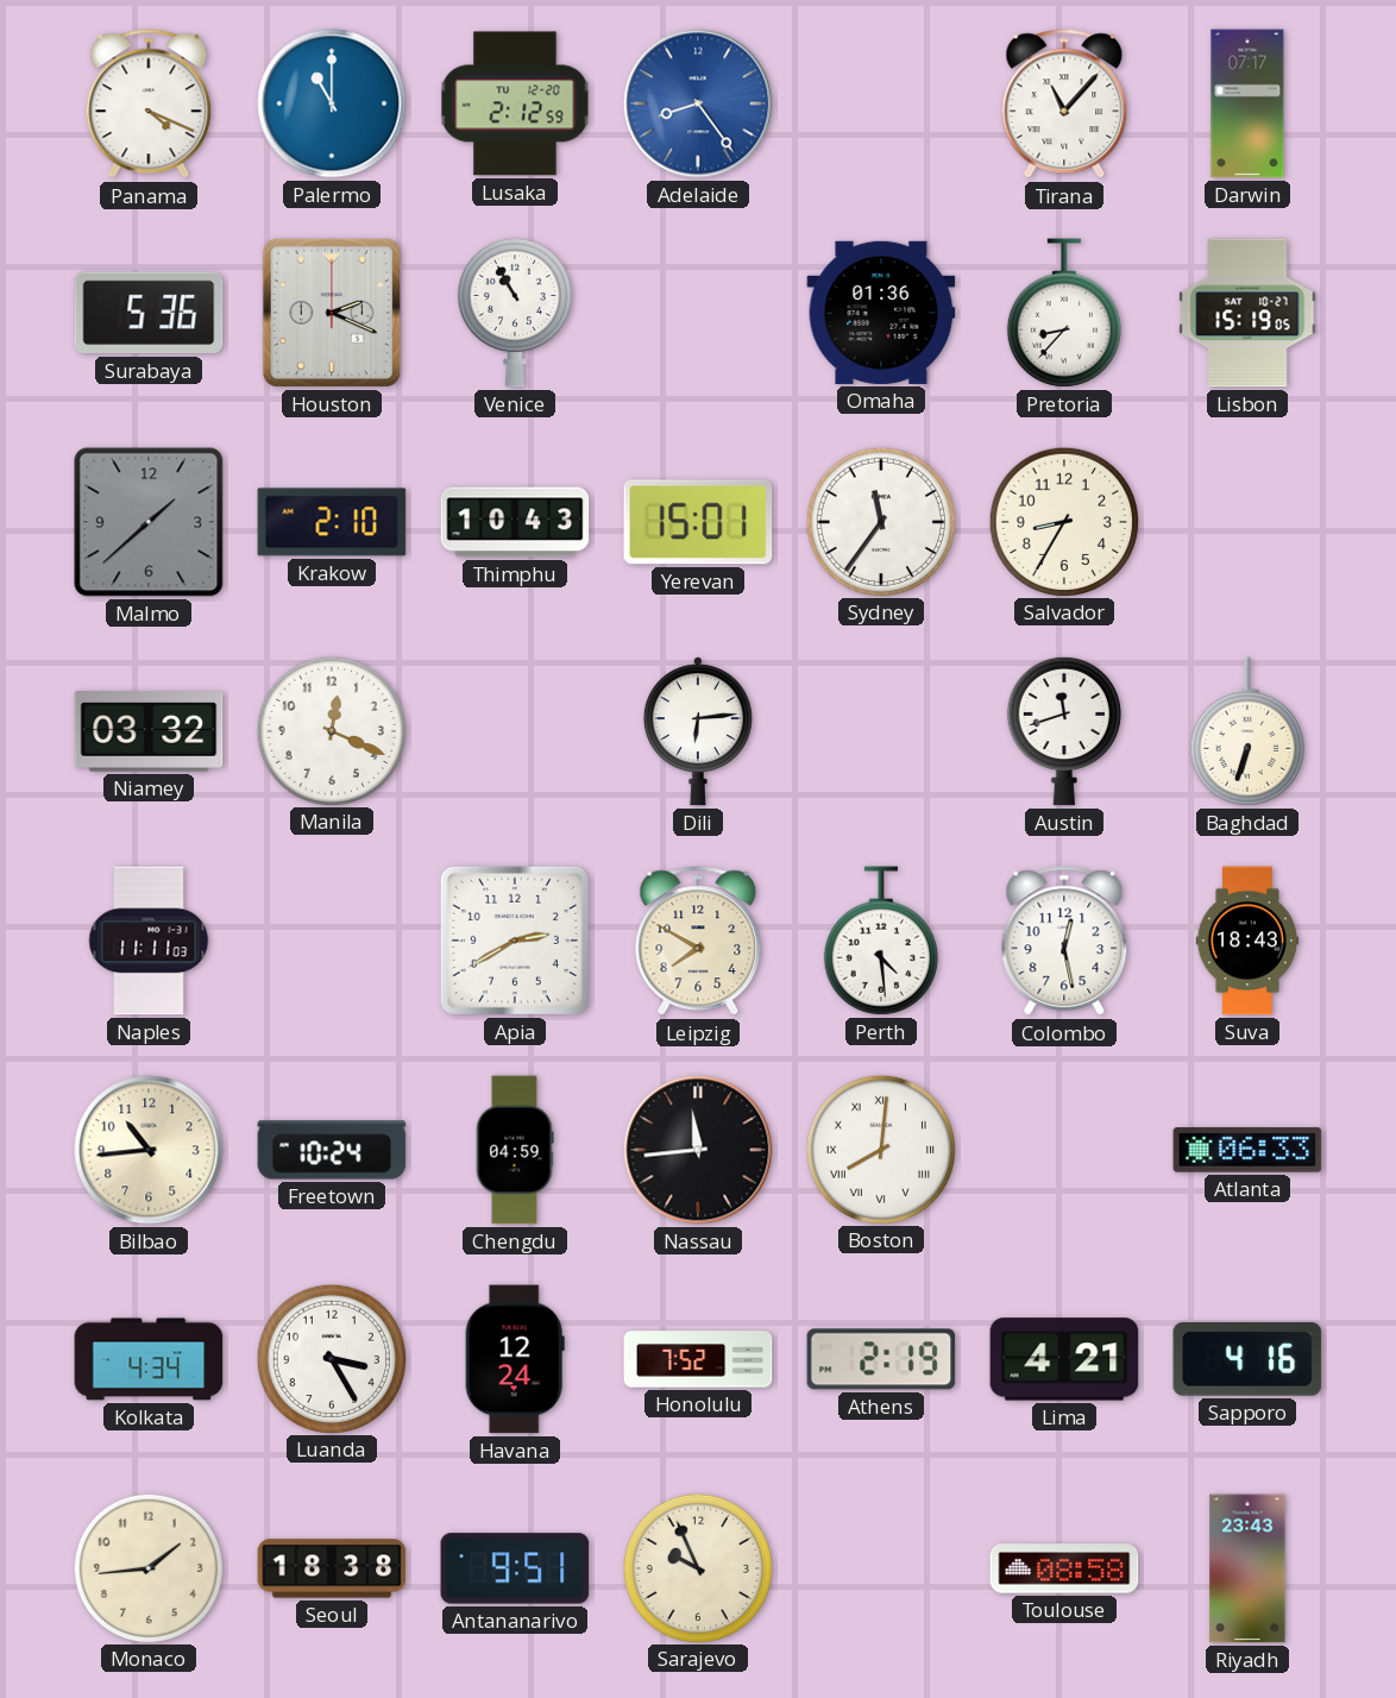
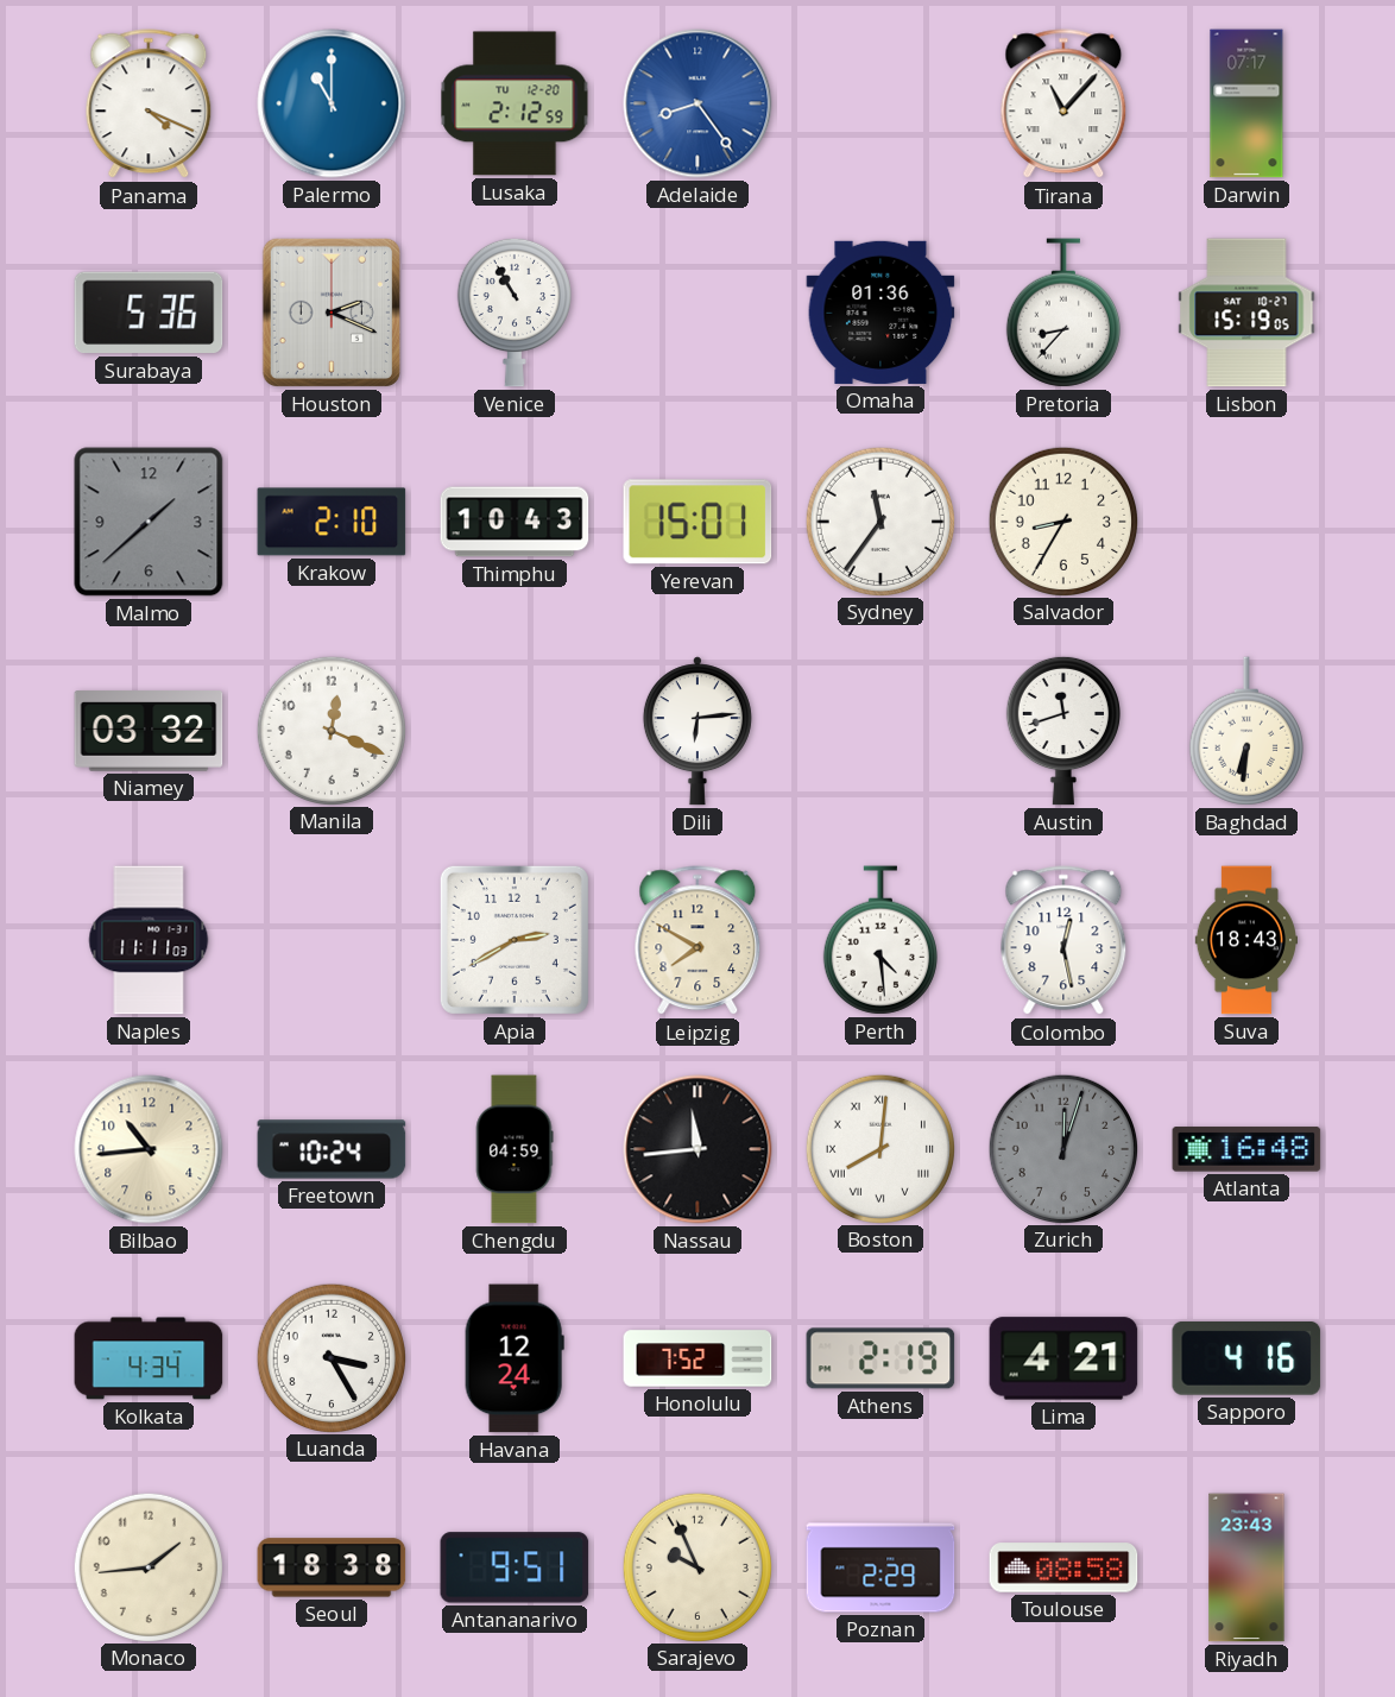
Baghdad: 6:33 -> 6:31
Zurich: none -> 12:03
Atlanta: 06:33 -> 16:48
Poznan: none -> 2:29
